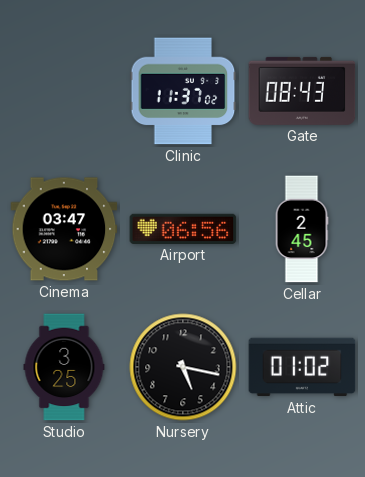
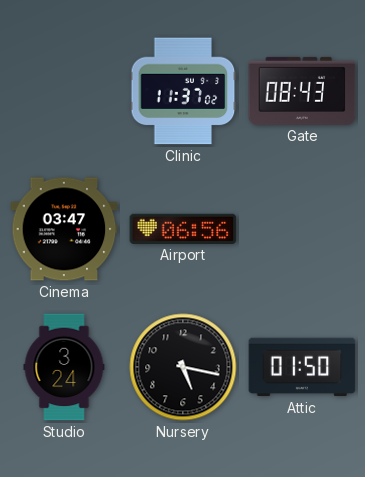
Cellar: 2:45 -> none
Studio: 3:25 -> 3:24
Attic: 01:02 -> 01:50
